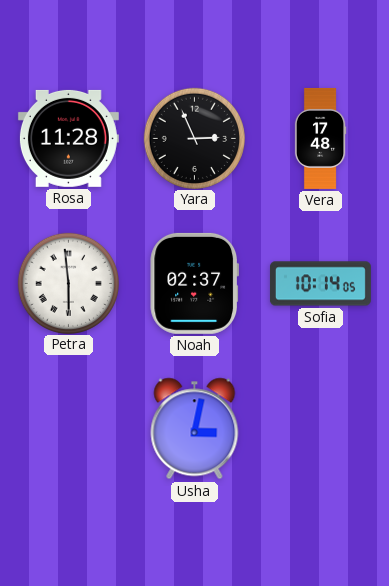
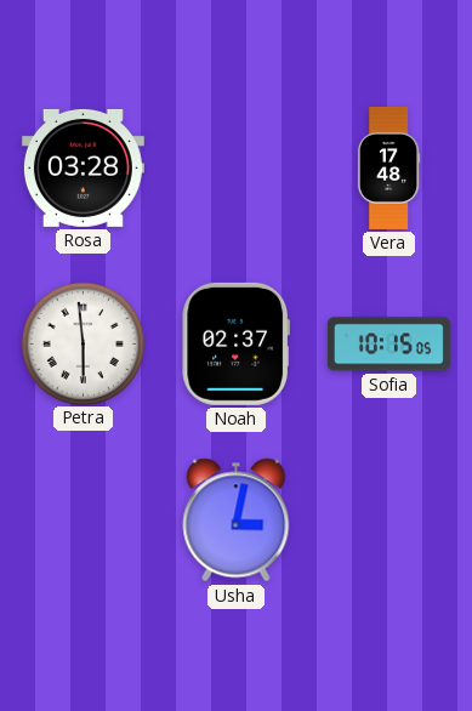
Rosa: 11:28 -> 03:28
Yara: 2:56 -> none
Sofia: 10:14 -> 10:15
